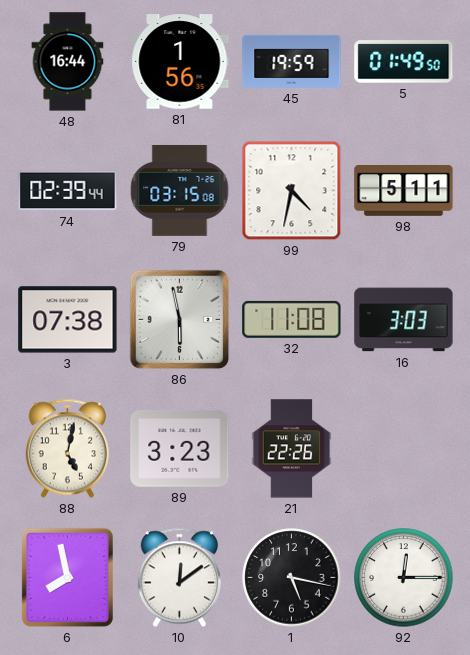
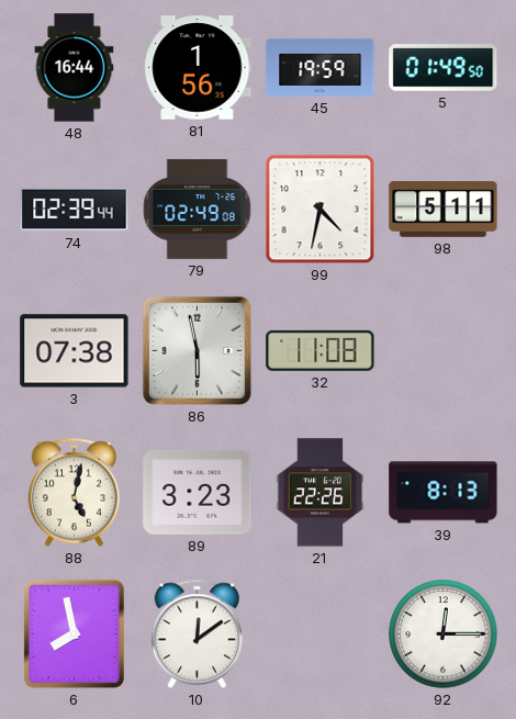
79: 03:15 -> 02:49
16: 3:03 -> none
39: none -> 8:13
1: 5:17 -> none
